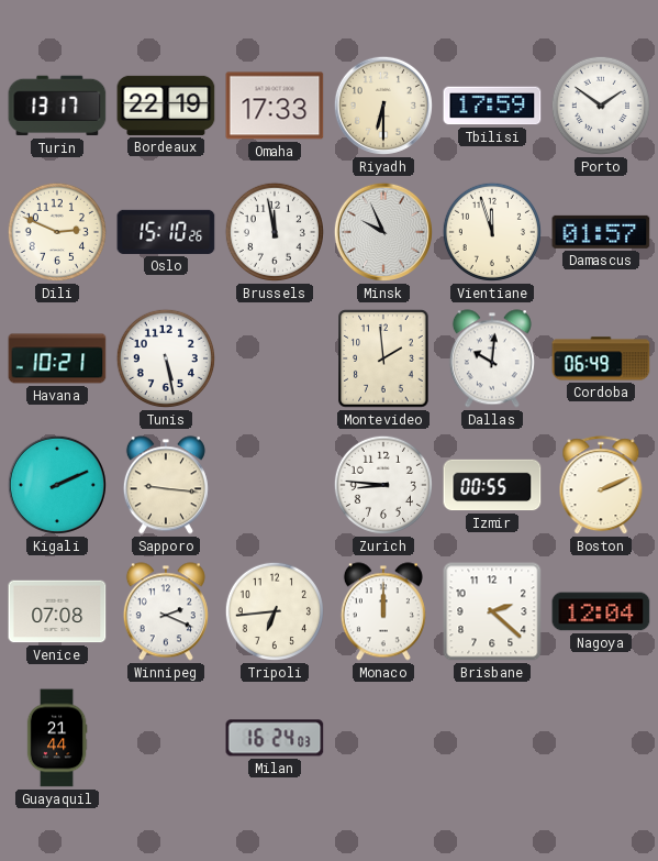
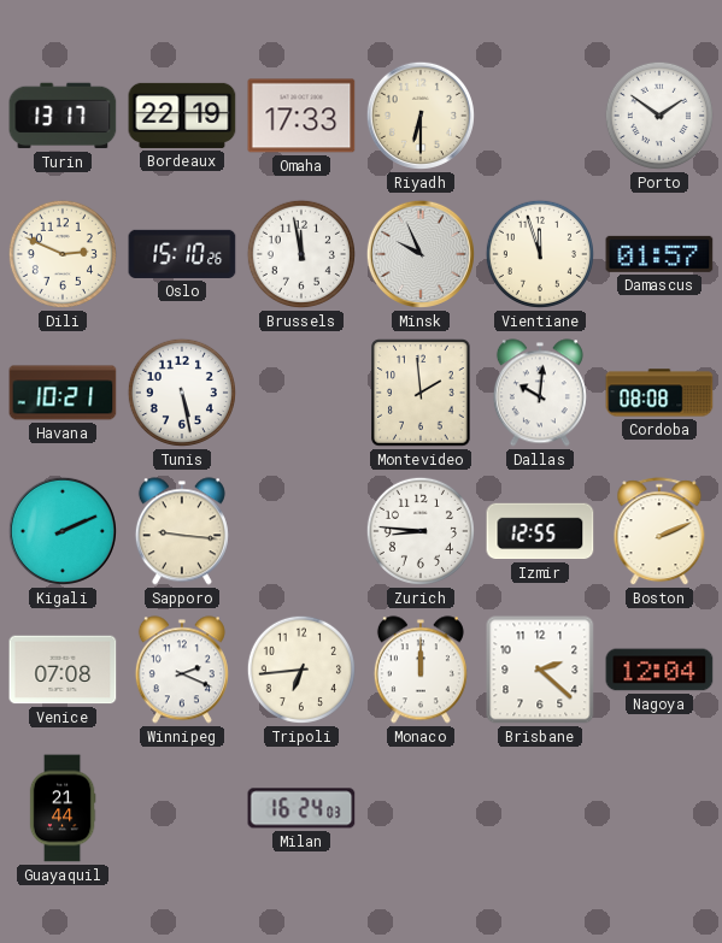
Tbilisi: 17:59 -> none
Cordoba: 06:49 -> 08:08
Izmir: 00:55 -> 12:55
